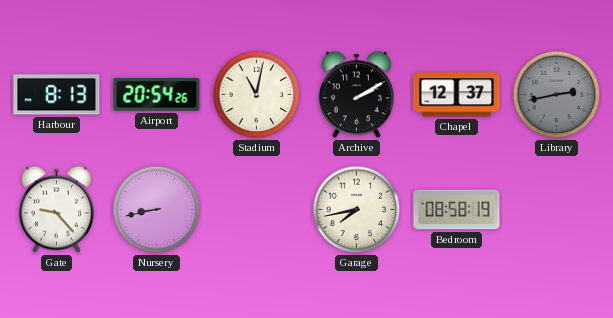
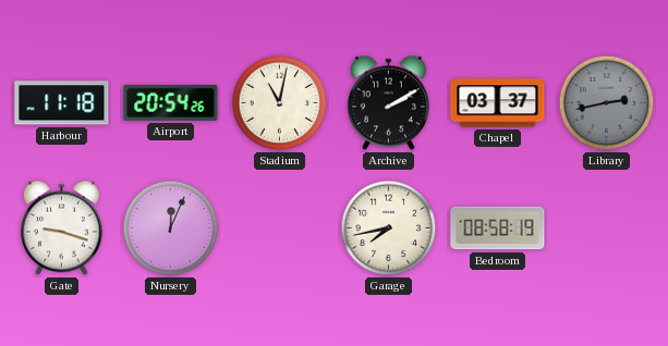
Harbour: 8:13 -> 11:18
Chapel: 12:37 -> 03:37
Gate: 9:23 -> 9:18
Nursery: 8:43 -> 12:04
